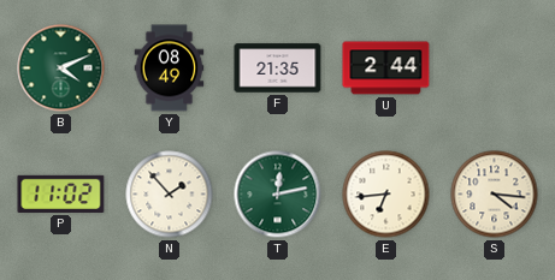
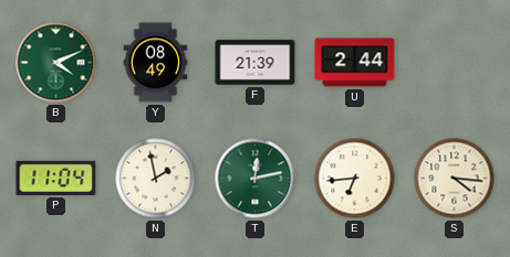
F: 21:35 -> 21:39
P: 11:02 -> 11:04
N: 1:53 -> 1:58
